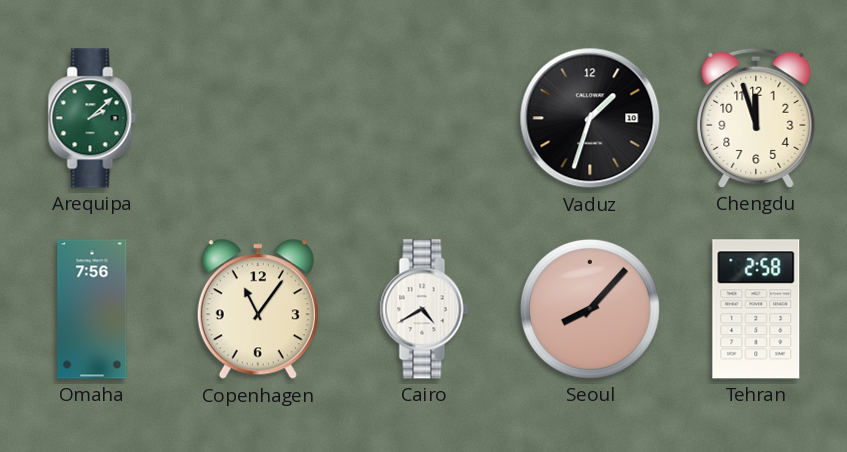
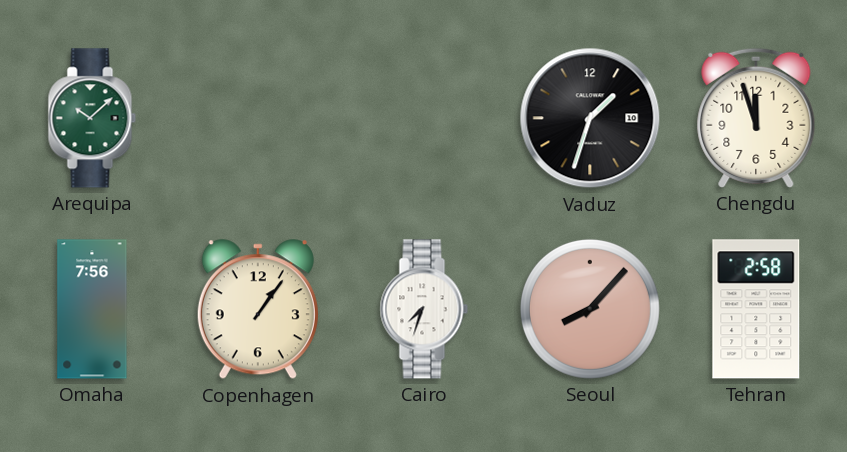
Arequipa: 2:08 -> 10:08
Copenhagen: 11:06 -> 1:06
Cairo: 4:40 -> 7:33
